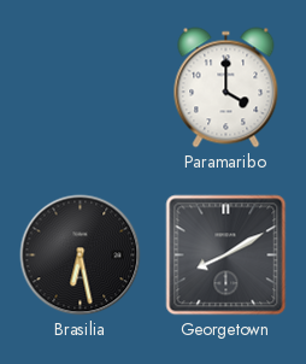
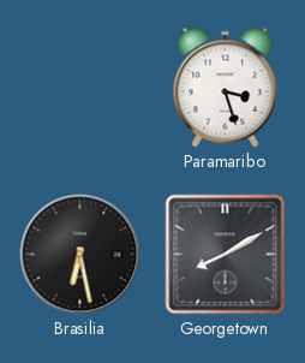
Paramaribo: 4:00 -> 3:27
